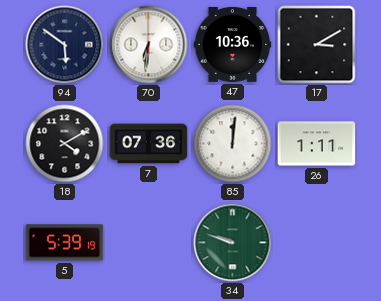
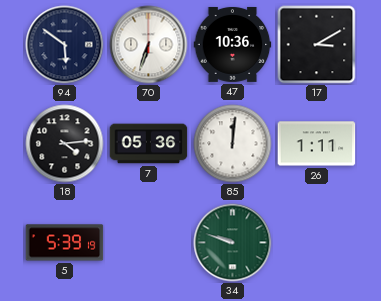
70: 6:31 -> 6:33
18: 4:10 -> 4:14
7: 07:36 -> 05:36
